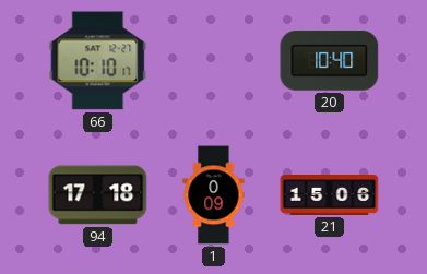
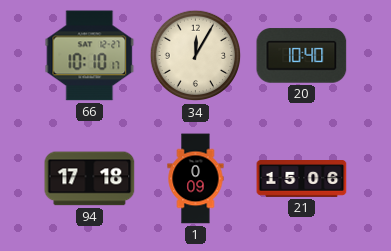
34: none -> 12:05
